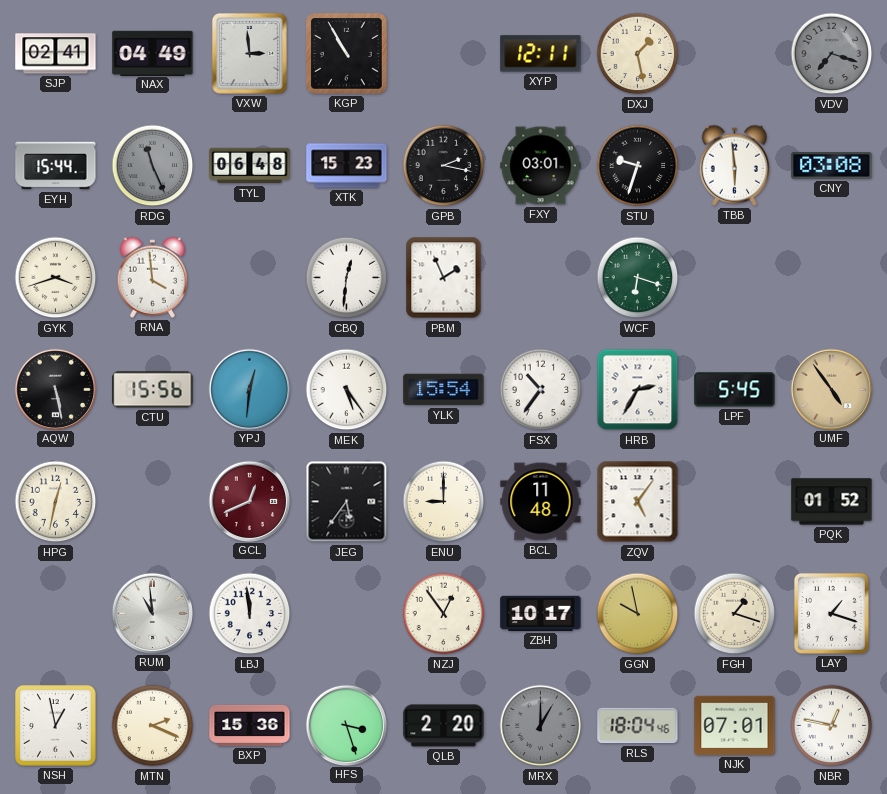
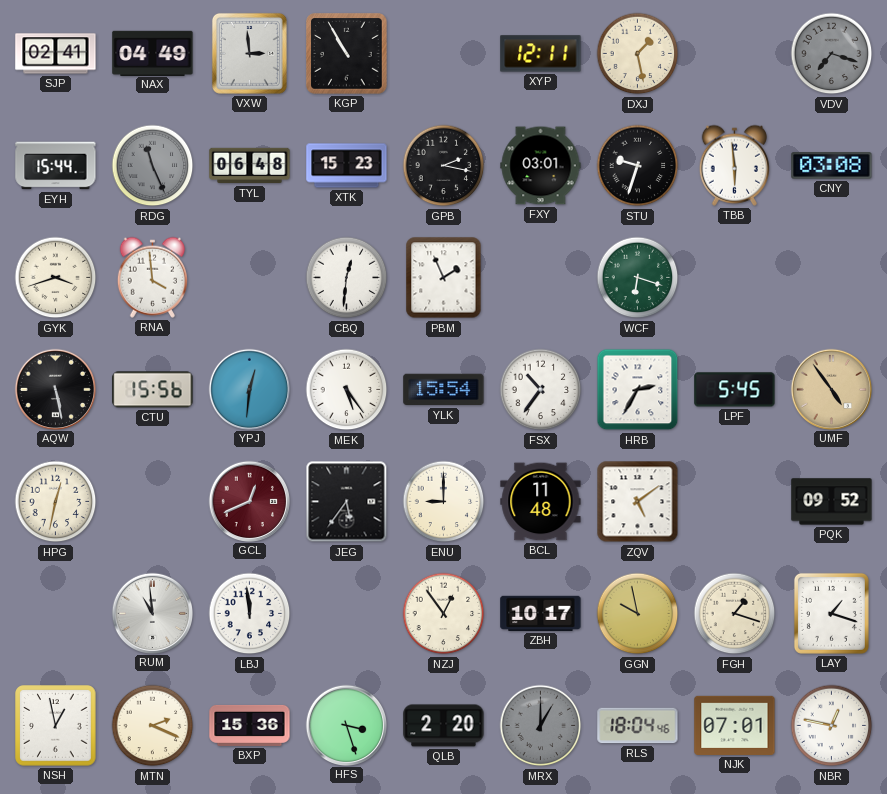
ZQV: 5:06 -> 5:09
PQK: 01:52 -> 09:52
